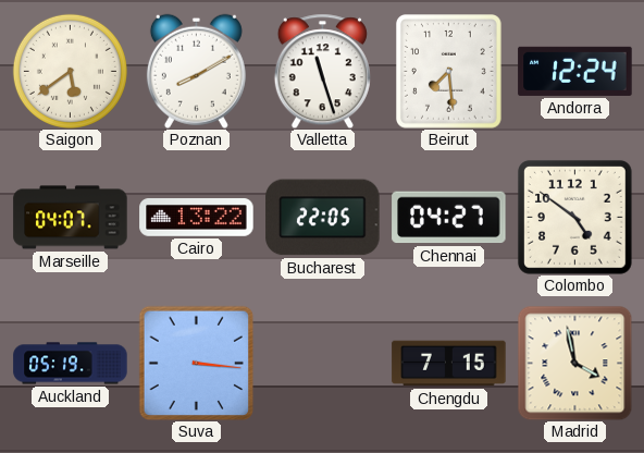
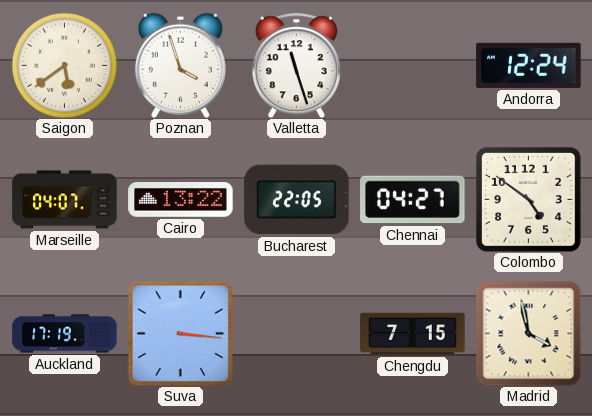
Poznan: 8:10 -> 3:57
Beirut: 7:29 -> none
Auckland: 05:19 -> 17:19
